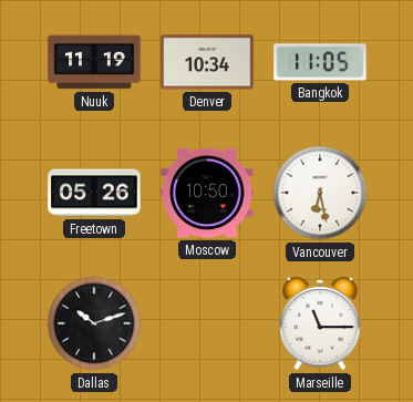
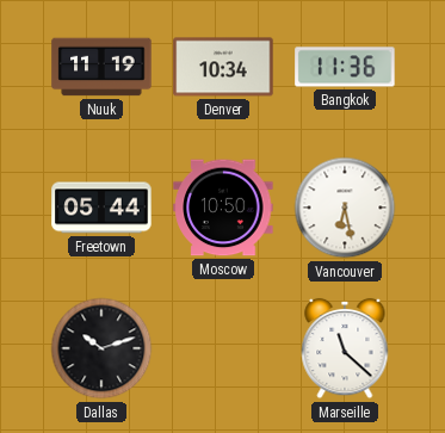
Bangkok: 11:05 -> 11:36
Freetown: 05:26 -> 05:44
Marseille: 11:15 -> 11:22
